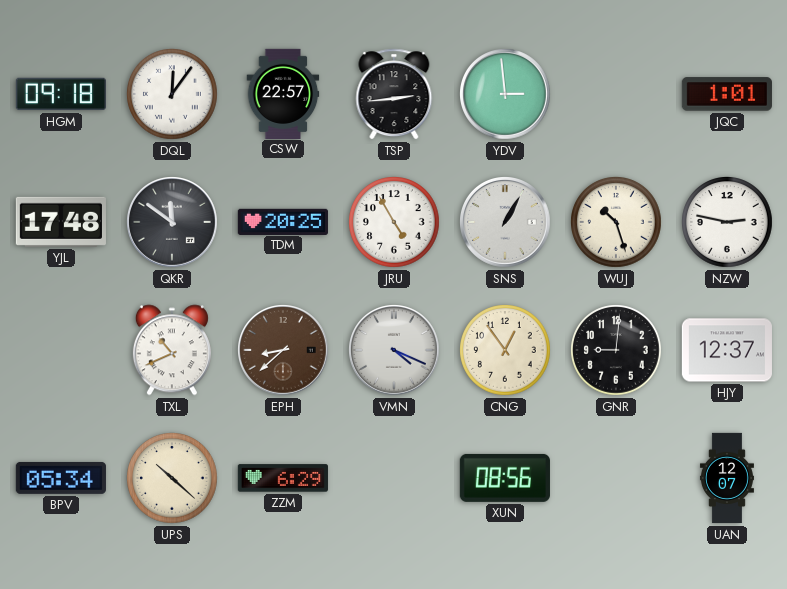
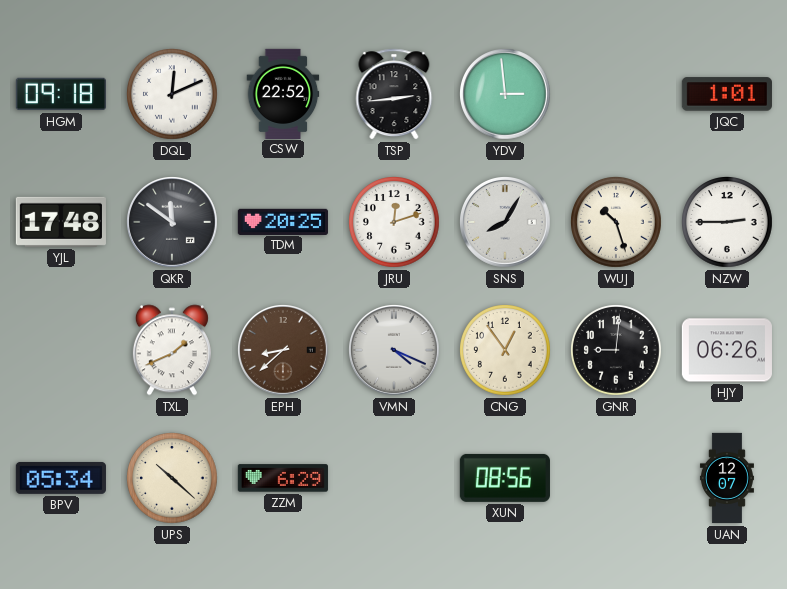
DQL: 12:06 -> 12:11
CSW: 22:57 -> 22:52
JRU: 4:55 -> 12:12
SNS: 1:05 -> 8:05
NZW: 2:47 -> 2:45
TXL: 10:41 -> 1:41
HJY: 12:37 -> 06:26
